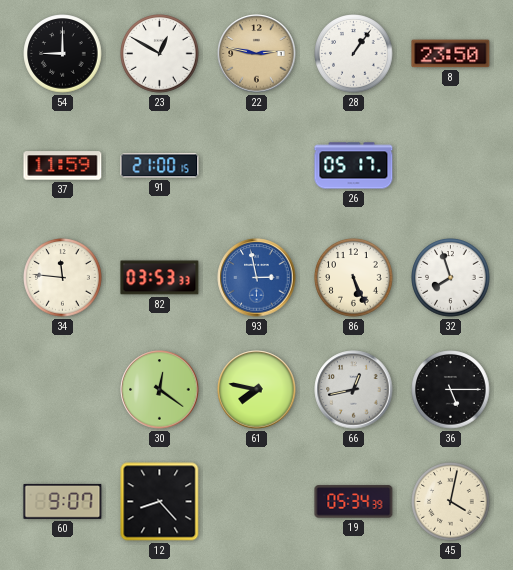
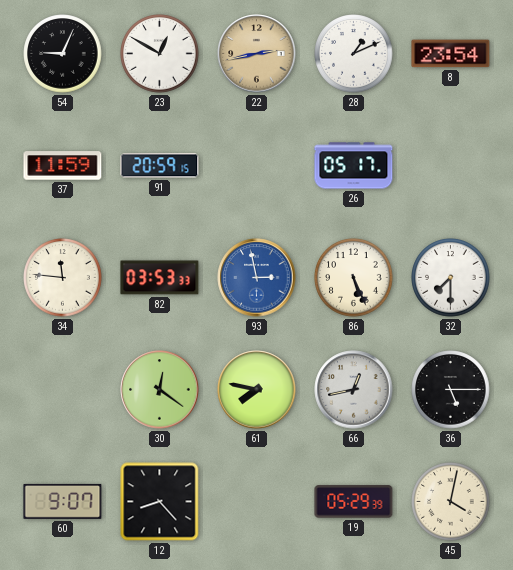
54: 9:00 -> 9:04
22: 2:47 -> 2:43
28: 1:06 -> 1:11
8: 23:50 -> 23:54
91: 21:00 -> 20:59
32: 7:57 -> 7:30
19: 05:34 -> 05:29
